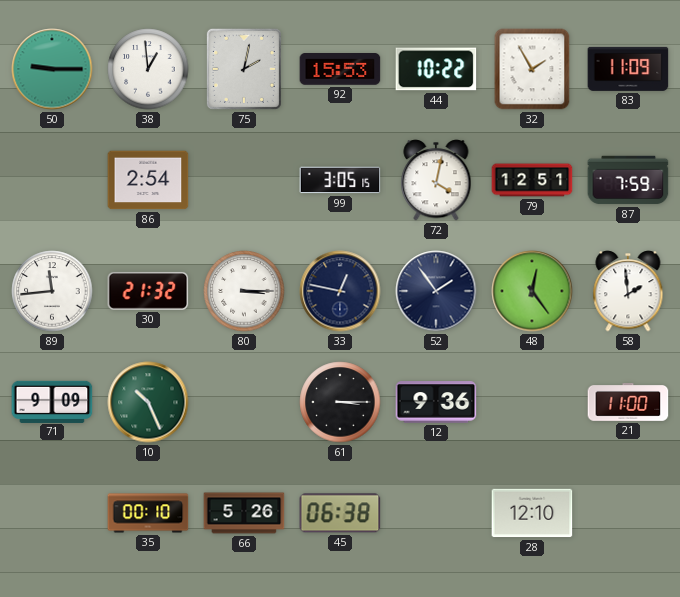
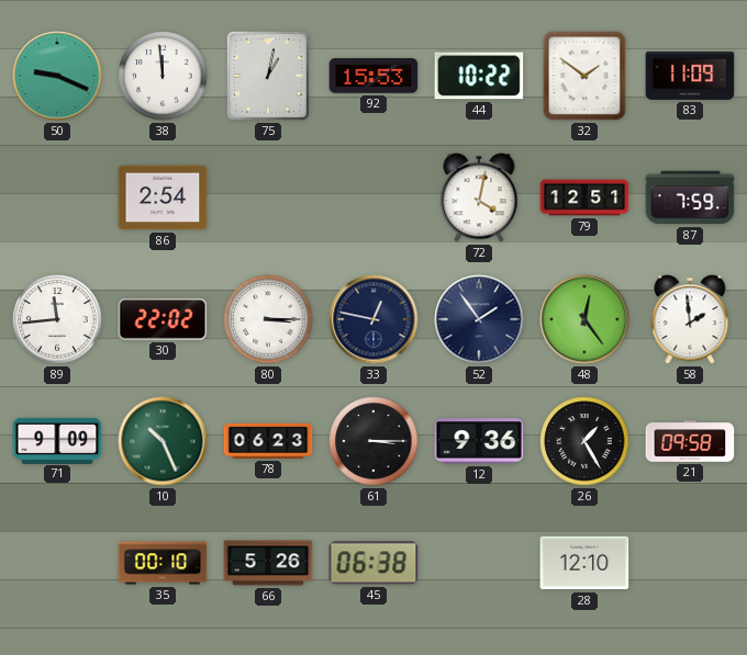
50: 9:15 -> 9:19
38: 12:59 -> 11:59
75: 2:02 -> 1:02
32: 1:55 -> 1:51
99: 3:05 -> none
30: 21:32 -> 22:02
78: none -> 06:23
26: none -> 1:25
21: 11:00 -> 09:58
